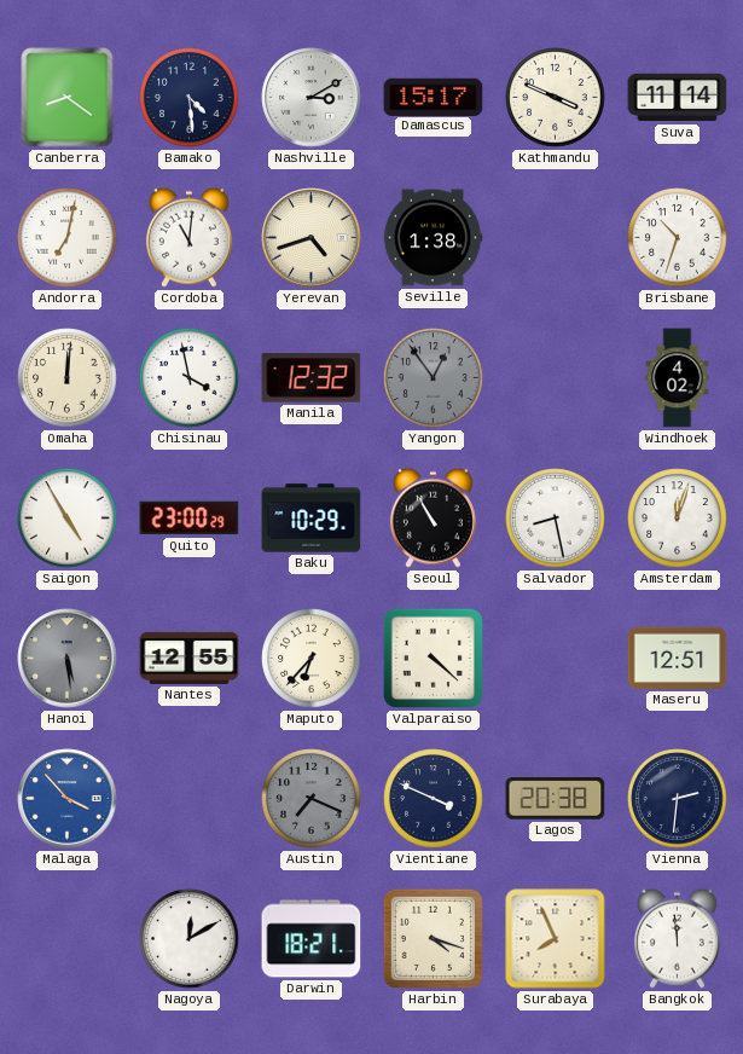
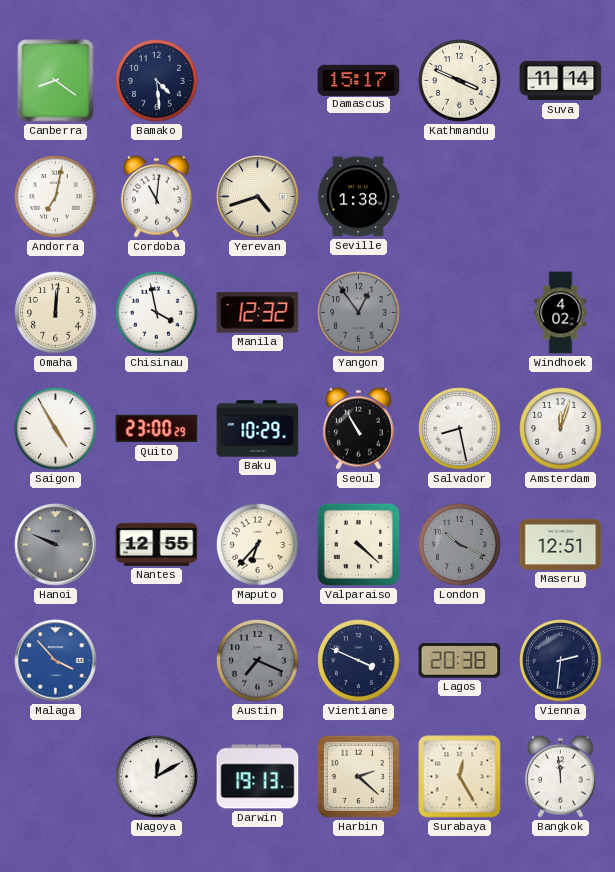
Nashville: 3:10 -> none
Brisbane: 10:33 -> none
Hanoi: 5:29 -> 9:49
London: none -> 10:19
Darwin: 18:21 -> 19:13
Harbin: 4:18 -> 2:22
Surabaya: 7:56 -> 12:25
